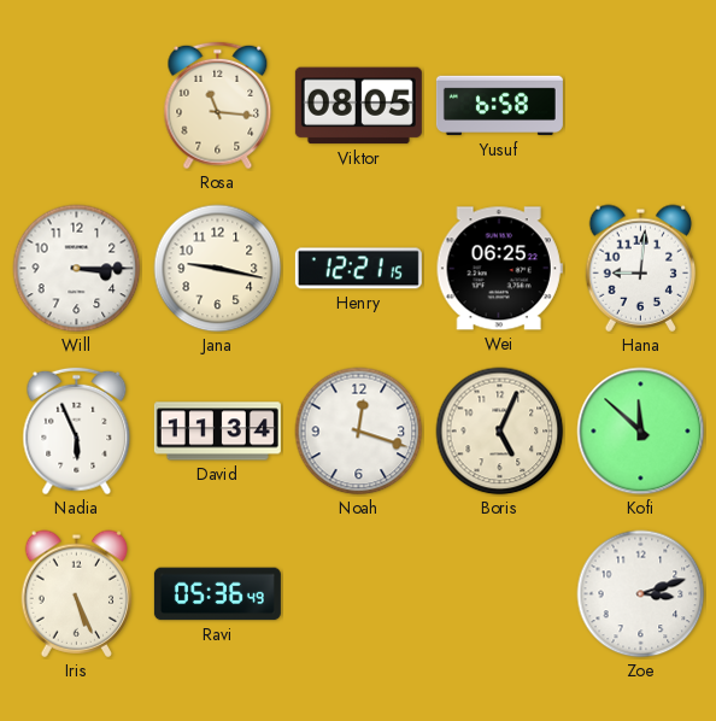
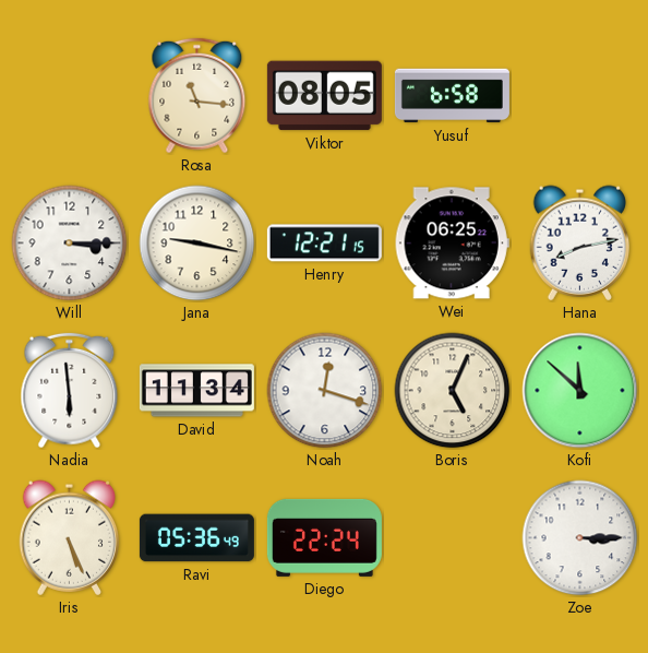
Hana: 9:01 -> 8:13
Nadia: 5:56 -> 5:59
Diego: none -> 22:24
Zoe: 3:12 -> 3:15
